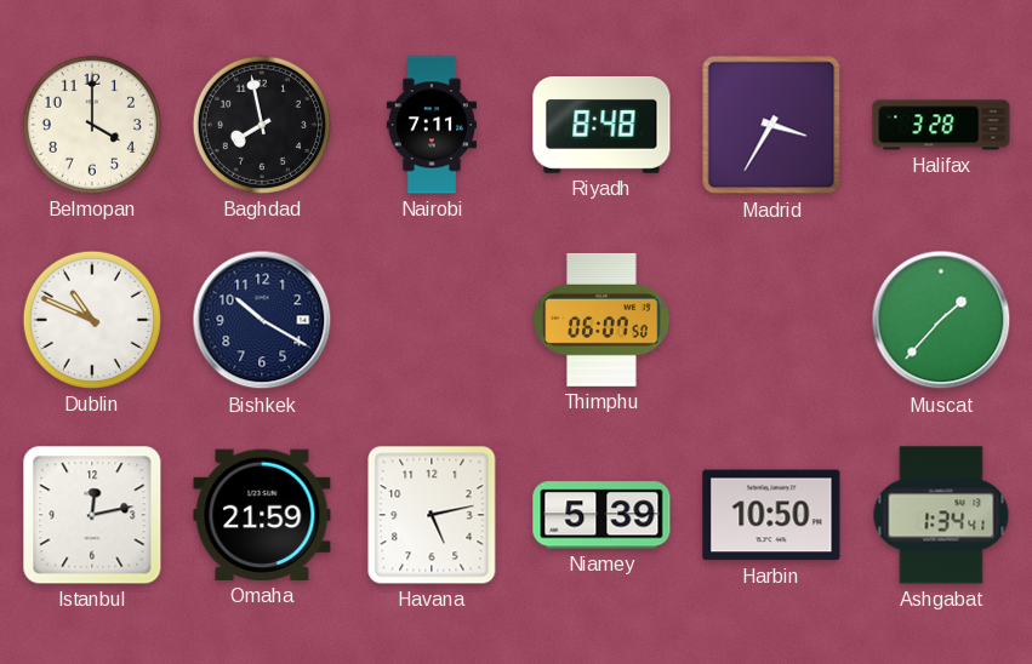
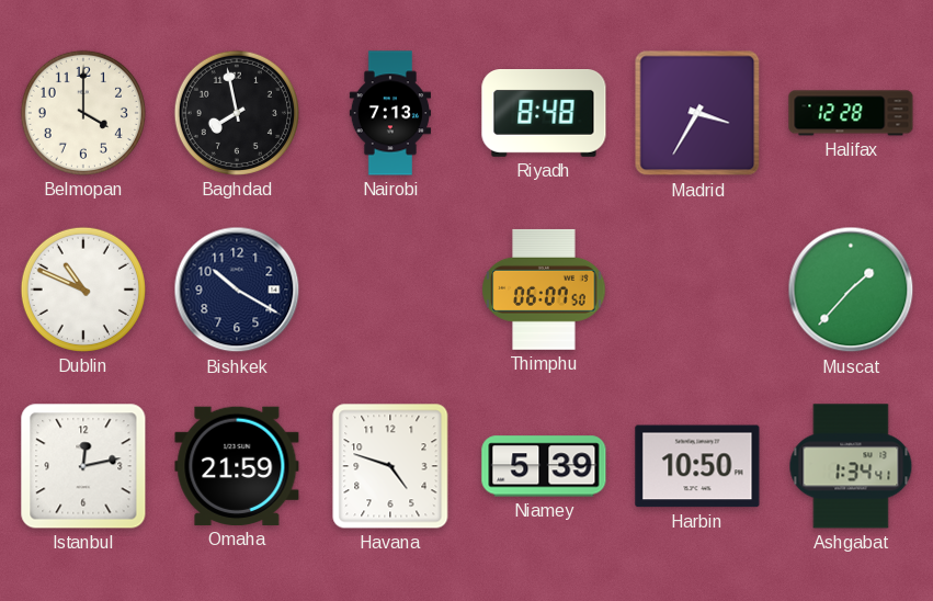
Nairobi: 7:11 -> 7:13
Halifax: 3:28 -> 12:28
Havana: 5:13 -> 4:48
